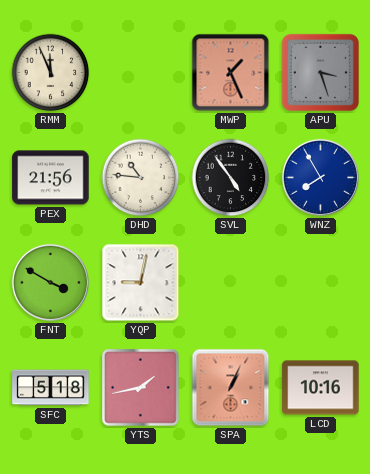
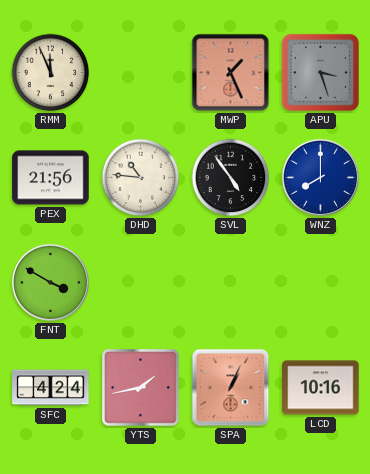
WNZ: 7:55 -> 8:00
YQP: 9:02 -> none
SFC: 5:18 -> 4:24
